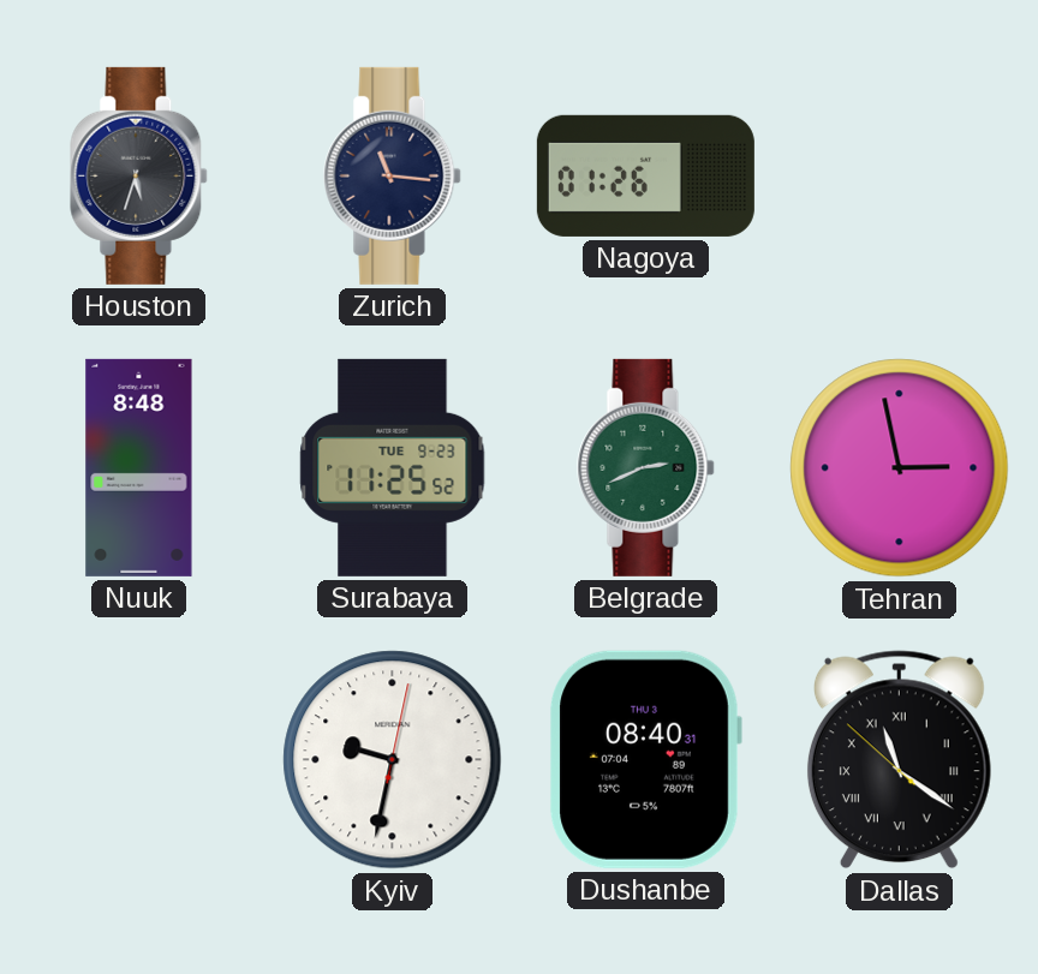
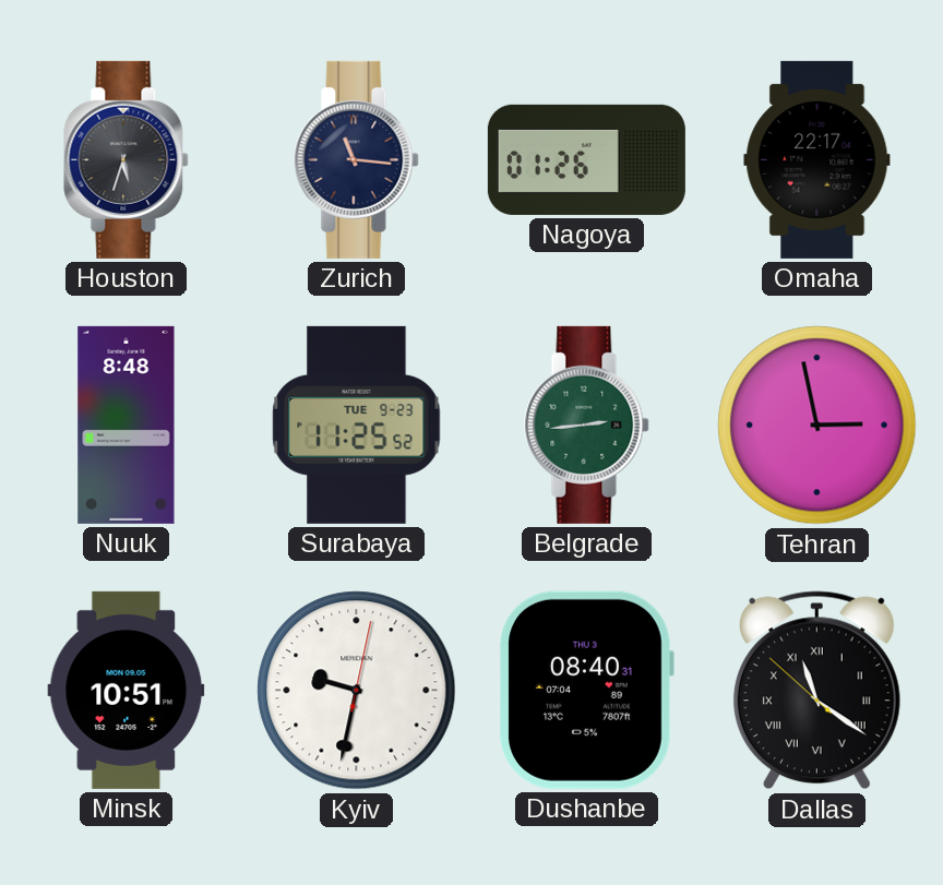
Omaha: none -> 22:17
Belgrade: 2:41 -> 2:44
Minsk: none -> 10:51
